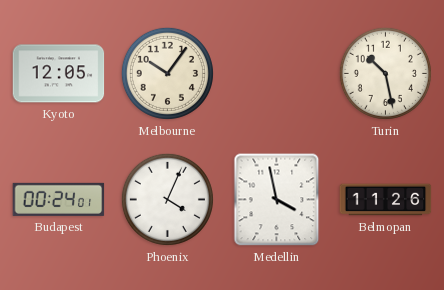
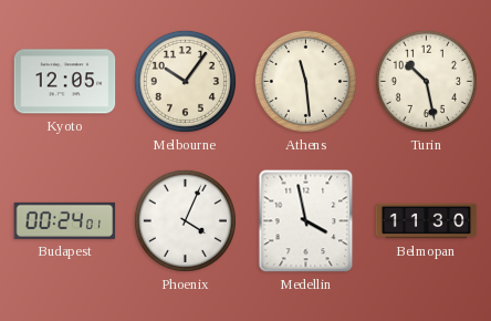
Athens: none -> 11:29
Belmopan: 11:26 -> 11:30
